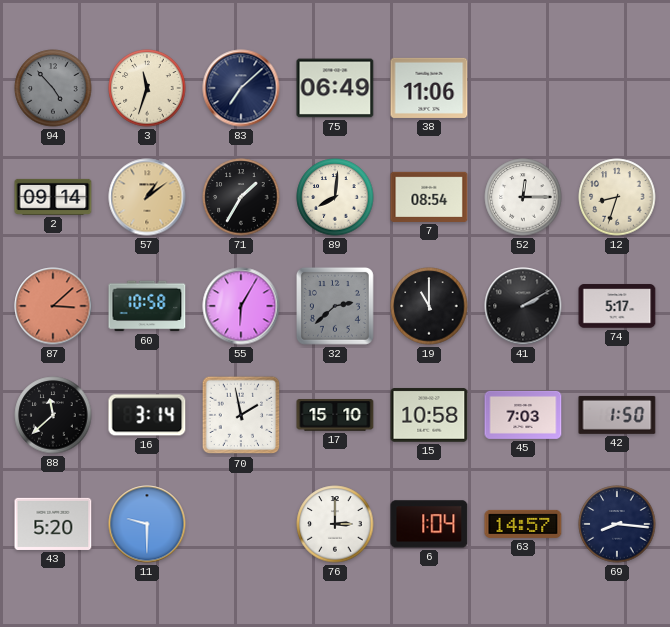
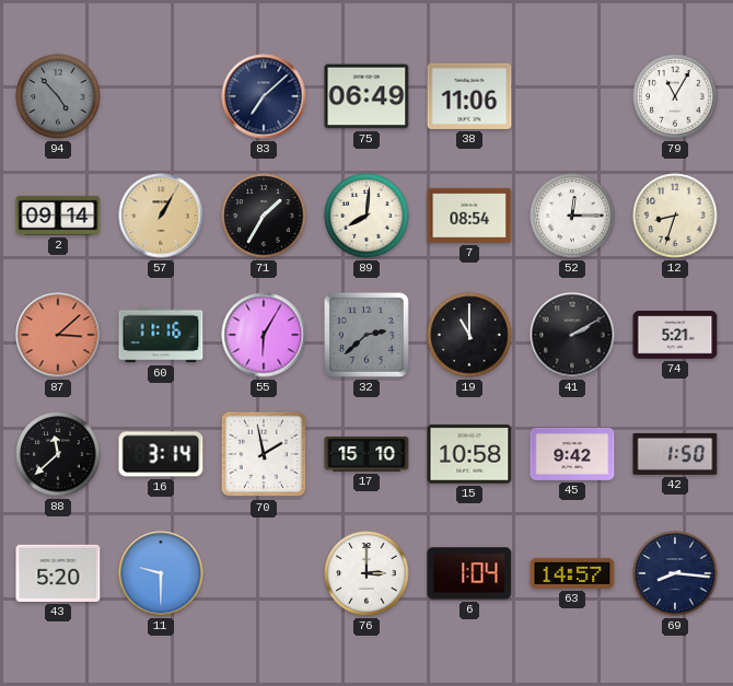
3: 11:33 -> none
79: none -> 11:05
57: 1:09 -> 1:05
60: 10:58 -> 11:16
74: 5:17 -> 5:21
45: 7:03 -> 9:42
